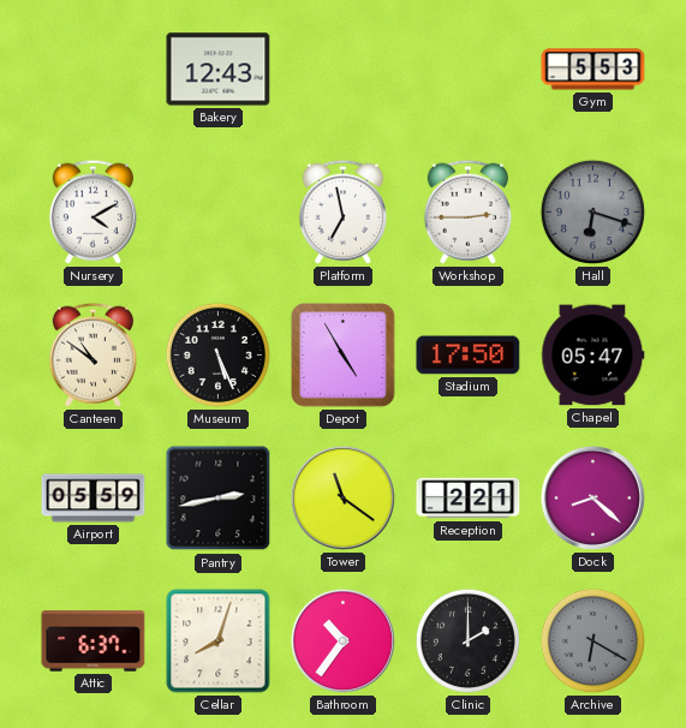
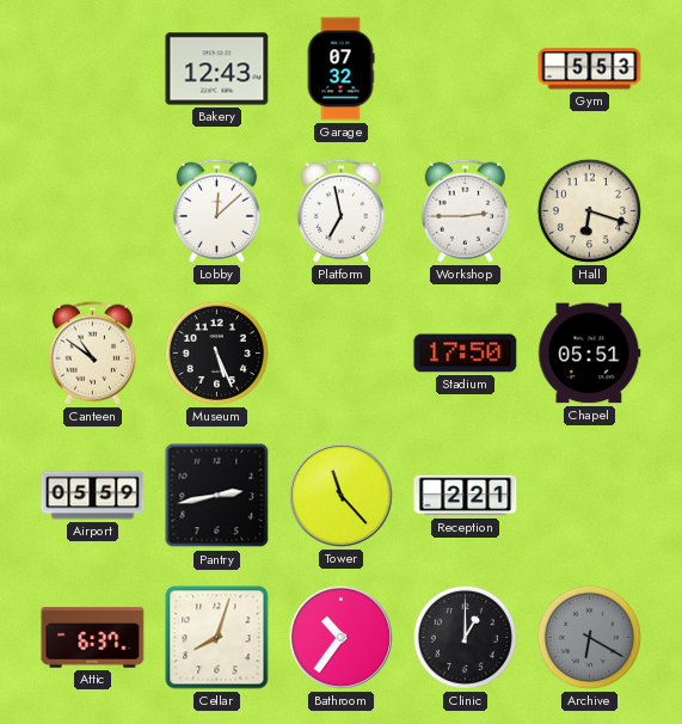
Garage: none -> 07:32
Nursery: 4:10 -> none
Lobby: none -> 12:08
Hall dial: grey -> cream
Depot: 4:55 -> none
Chapel: 05:47 -> 05:51
Tower: 11:21 -> 11:23
Dock: 8:22 -> none
Clinic: 2:00 -> 1:00
